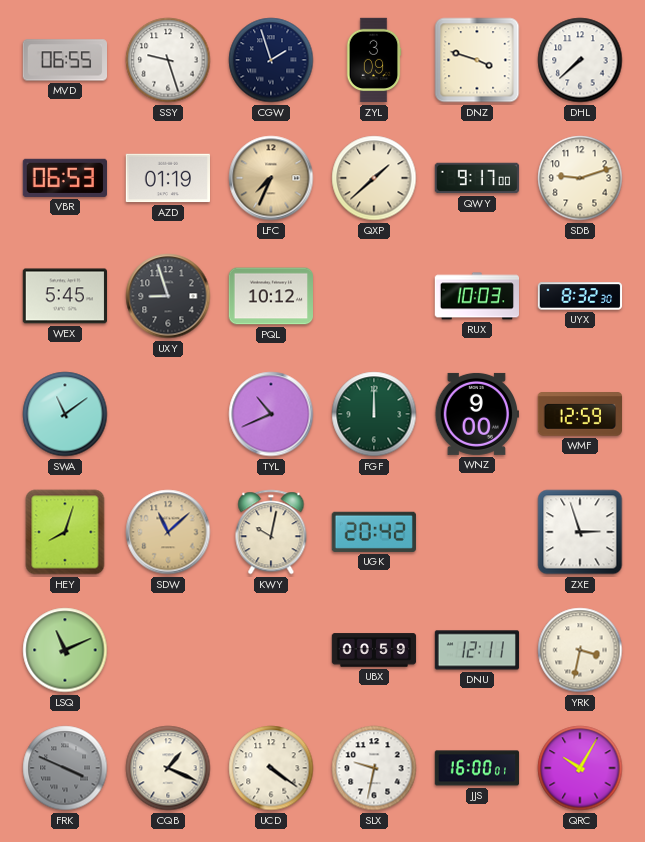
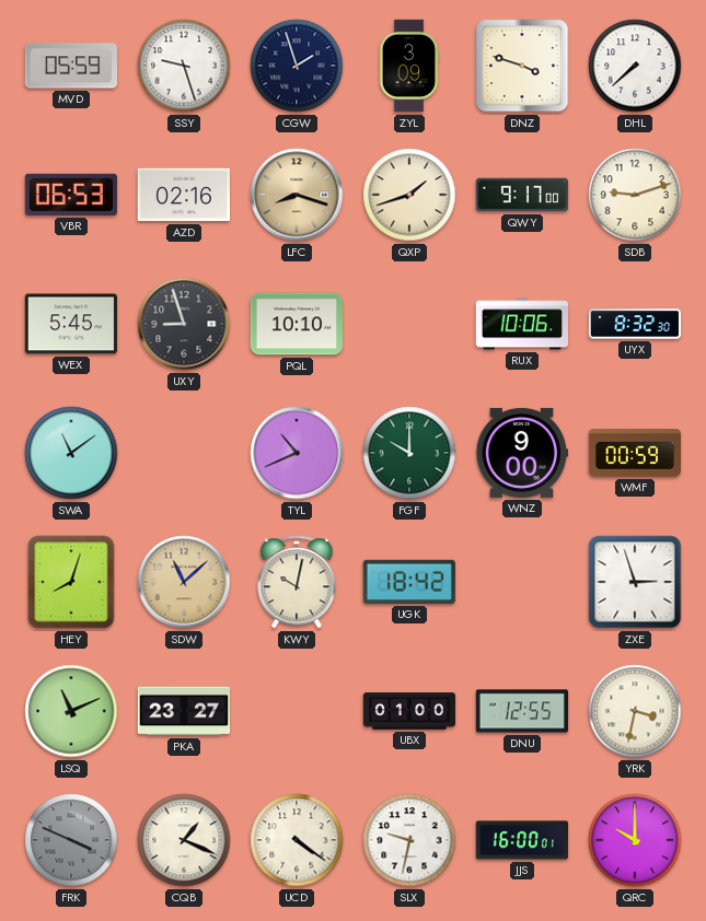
MVD: 06:55 -> 05:59
AZD: 01:19 -> 02:16
LFC: 7:34 -> 8:18
QXP: 1:38 -> 1:42
PQL: 10:12 -> 10:10
RUX: 10:03 -> 10:06
FGF: 12:00 -> 10:00
WMF: 12:59 -> 00:59
UGK: 20:42 -> 18:42
PKA: none -> 23:27
UBX: 00:59 -> 01:00
DNU: 12:11 -> 12:55
QRC: 10:05 -> 10:00
